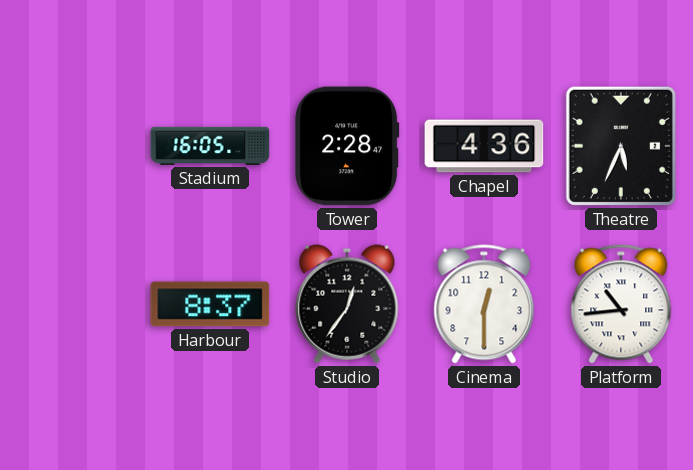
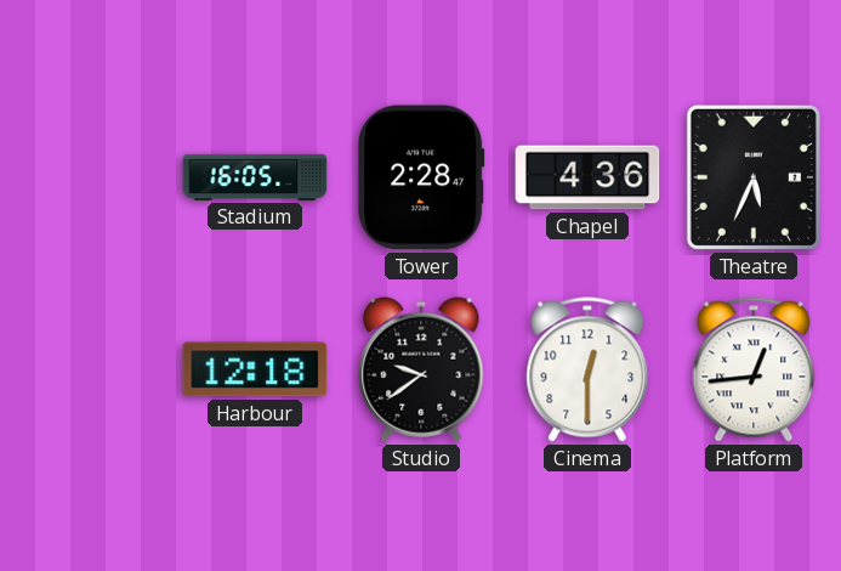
Harbour: 8:37 -> 12:18
Studio: 12:36 -> 9:39
Platform: 10:44 -> 12:44
